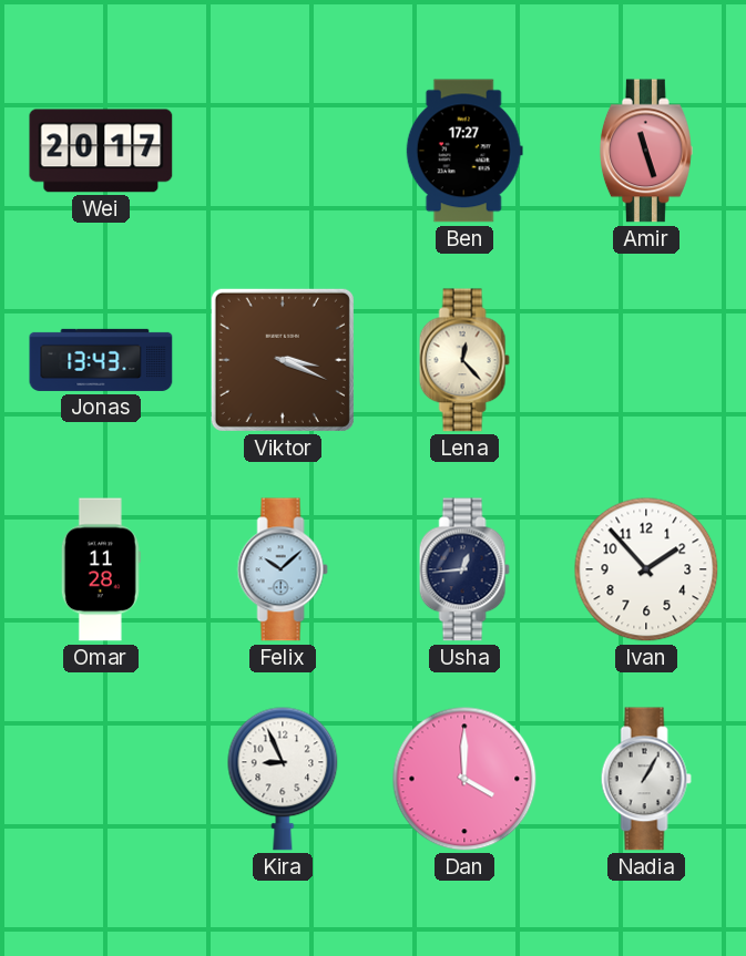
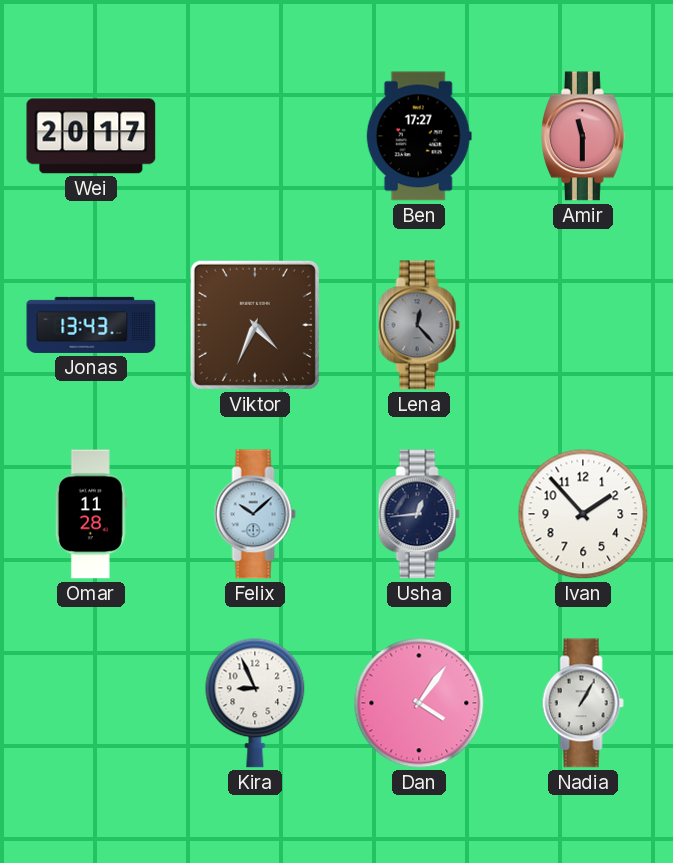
Amir: 11:27 -> 11:30
Viktor: 3:19 -> 4:34
Lena dial: cream -> grey
Dan: 4:00 -> 4:06
